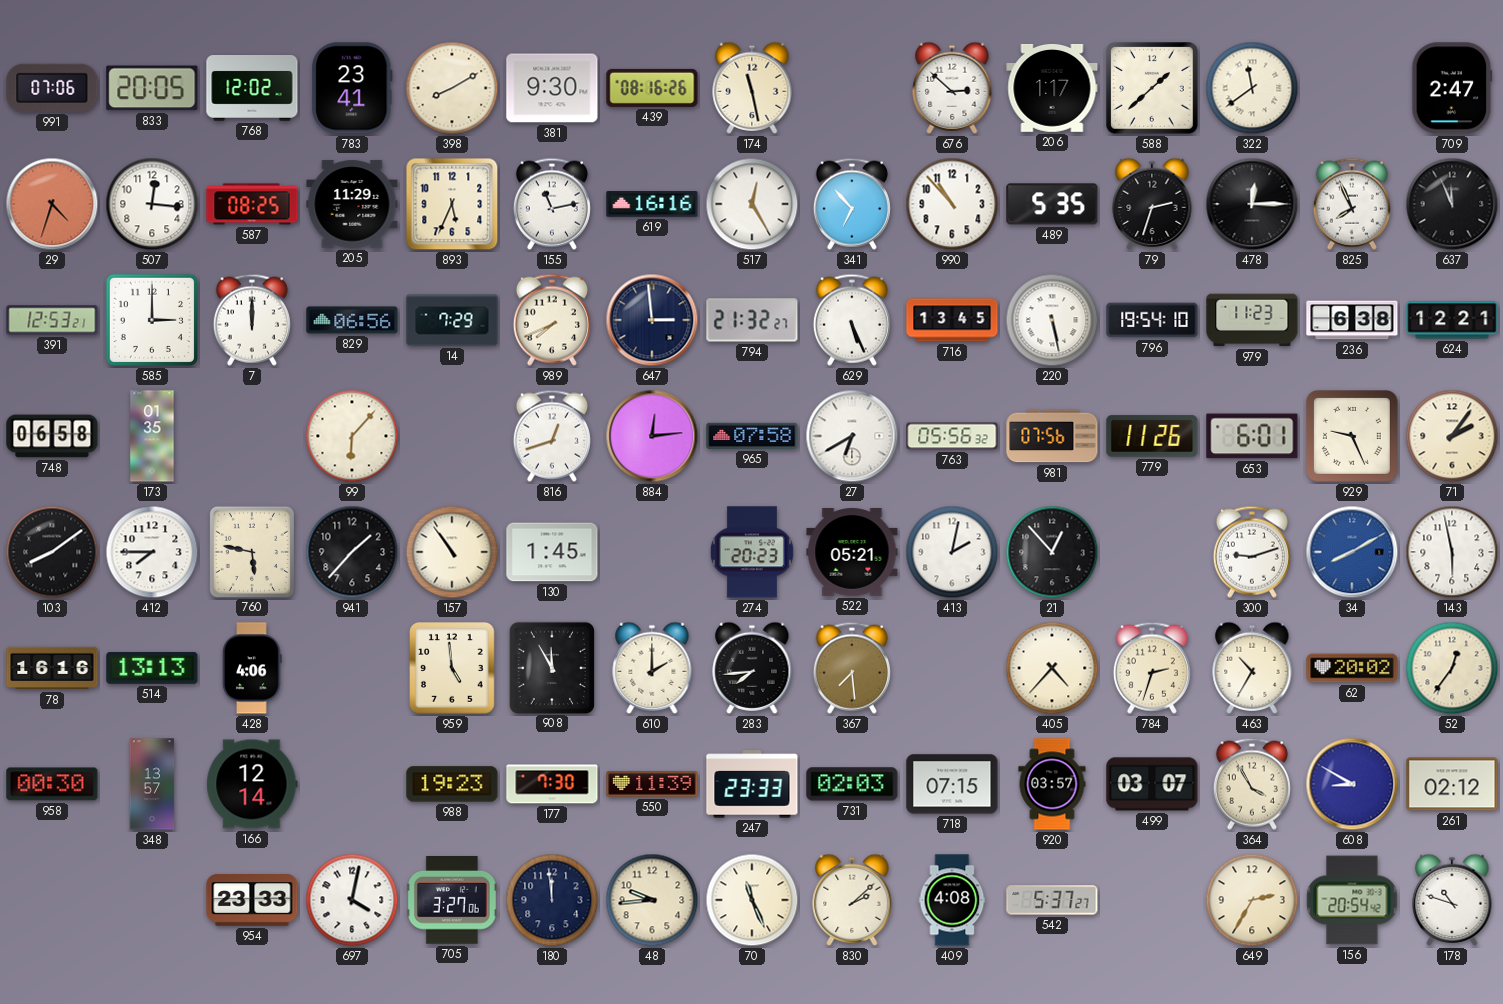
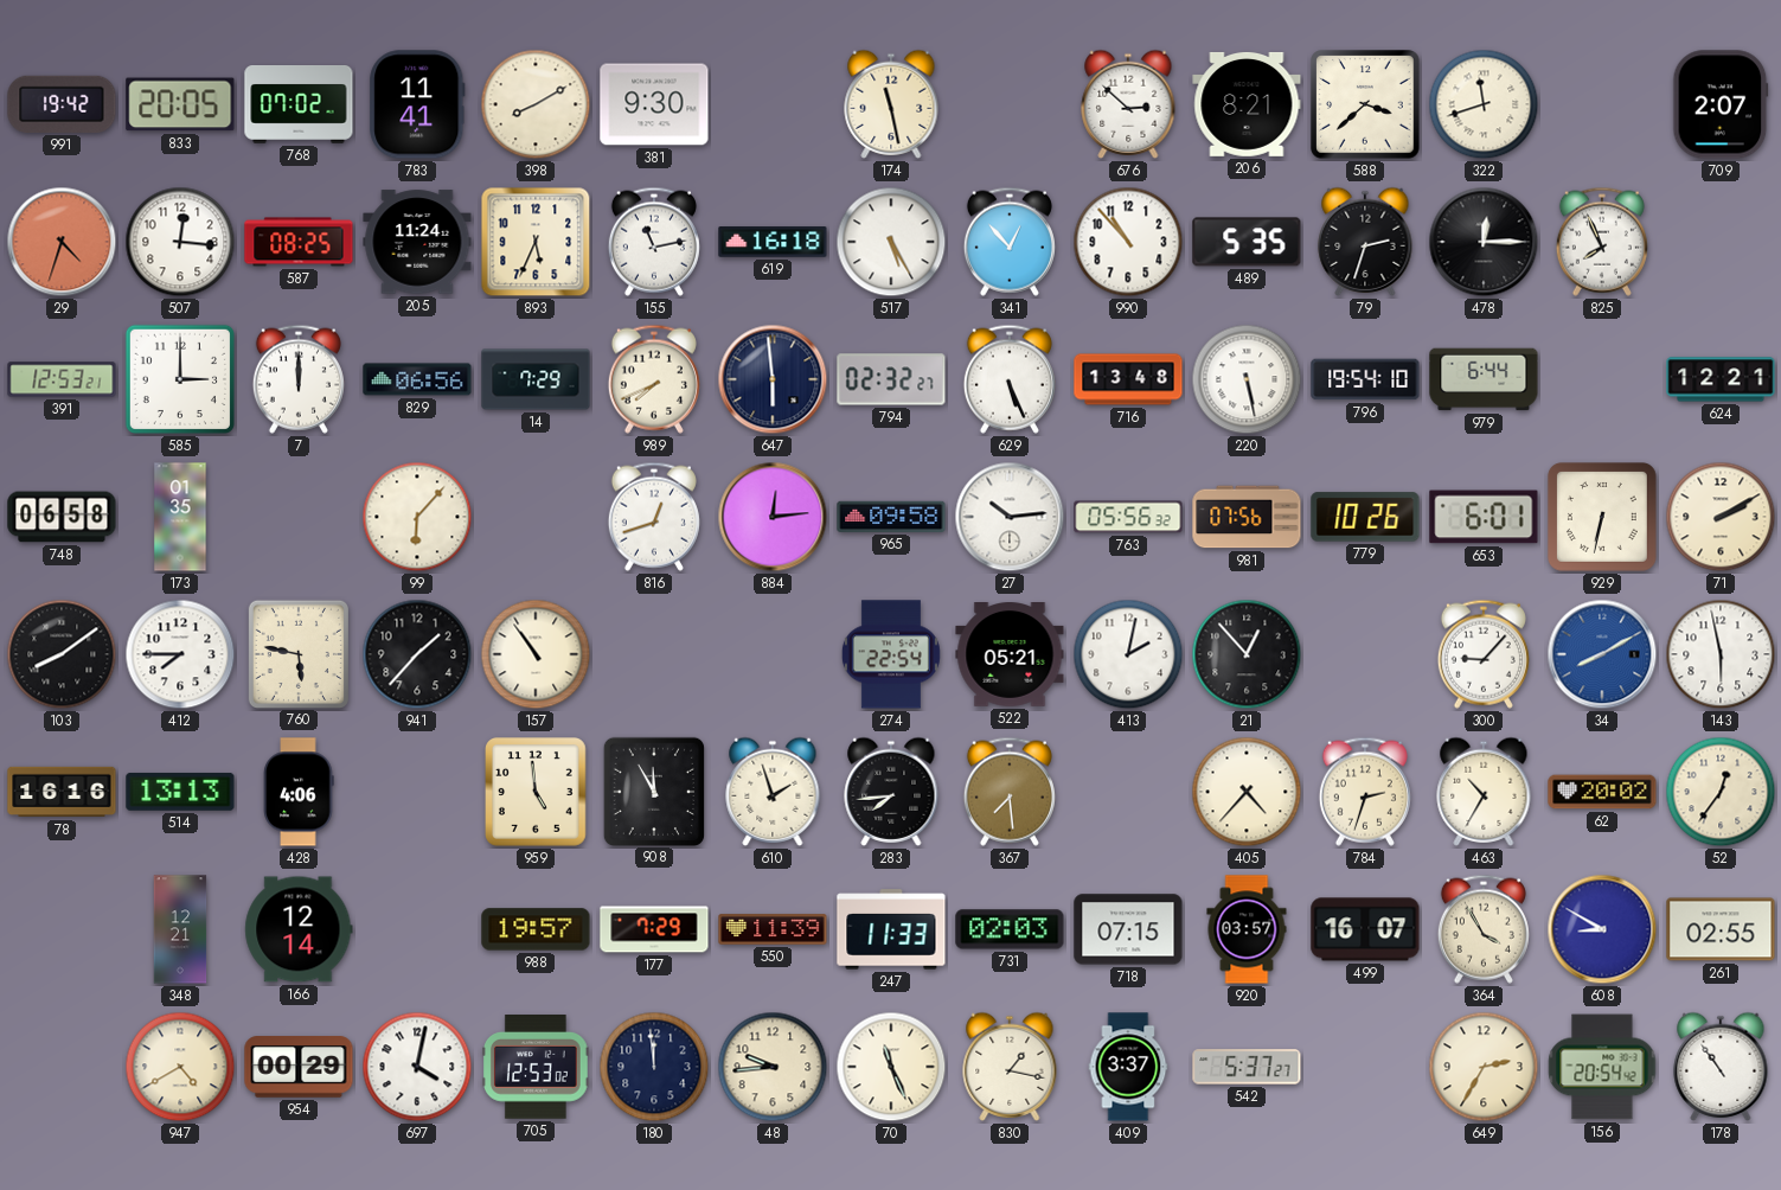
991: 07:06 -> 19:42
768: 12:02 -> 07:02
783: 23:41 -> 11:41
439: 08:16 -> none
206: 1:17 -> 8:21
588: 1:38 -> 3:38
322: 11:39 -> 11:42
709: 2:47 -> 2:07
205: 11:29 -> 11:24
619: 16:16 -> 16:18
517: 12:25 -> 5:25
341: 6:53 -> 12:53
637: 11:56 -> none
647: 2:59 -> 5:59
794: 21:32 -> 02:32
716: 13:45 -> 13:48
979: 11:23 -> 6:44
236: 6:38 -> none
965: 07:58 -> 09:58
27: 6:40 -> 10:14
779: 11:26 -> 10:26
929: 9:26 -> 6:32
71: 2:06 -> 2:10
130: 1:45 -> none
274: 20:23 -> 22:54
300: 9:12 -> 9:07
610: 2:00 -> 1:57
958: 00:30 -> none
348: 13:57 -> 12:21
988: 19:23 -> 19:57
177: 7:30 -> 7:29
247: 23:33 -> 11:33
499: 03:07 -> 16:07
261: 02:12 -> 02:55
947: none -> 4:40
954: 23:33 -> 00:29
705: 3:27 -> 12:53
830: 2:08 -> 1:17
409: 4:08 -> 3:37
178: 10:48 -> 10:54
